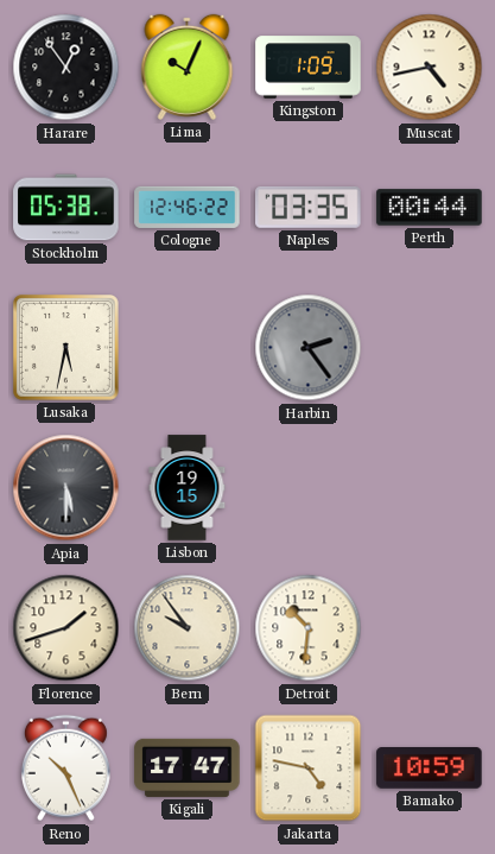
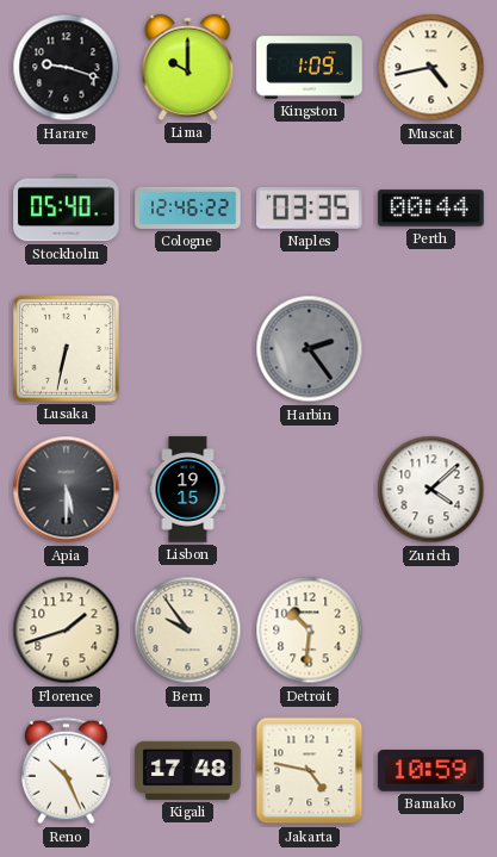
Harare: 12:54 -> 9:18
Lima: 10:04 -> 10:00
Stockholm: 05:38 -> 05:40
Lusaka: 5:32 -> 6:32
Zurich: none -> 4:08
Kigali: 17:47 -> 17:48
